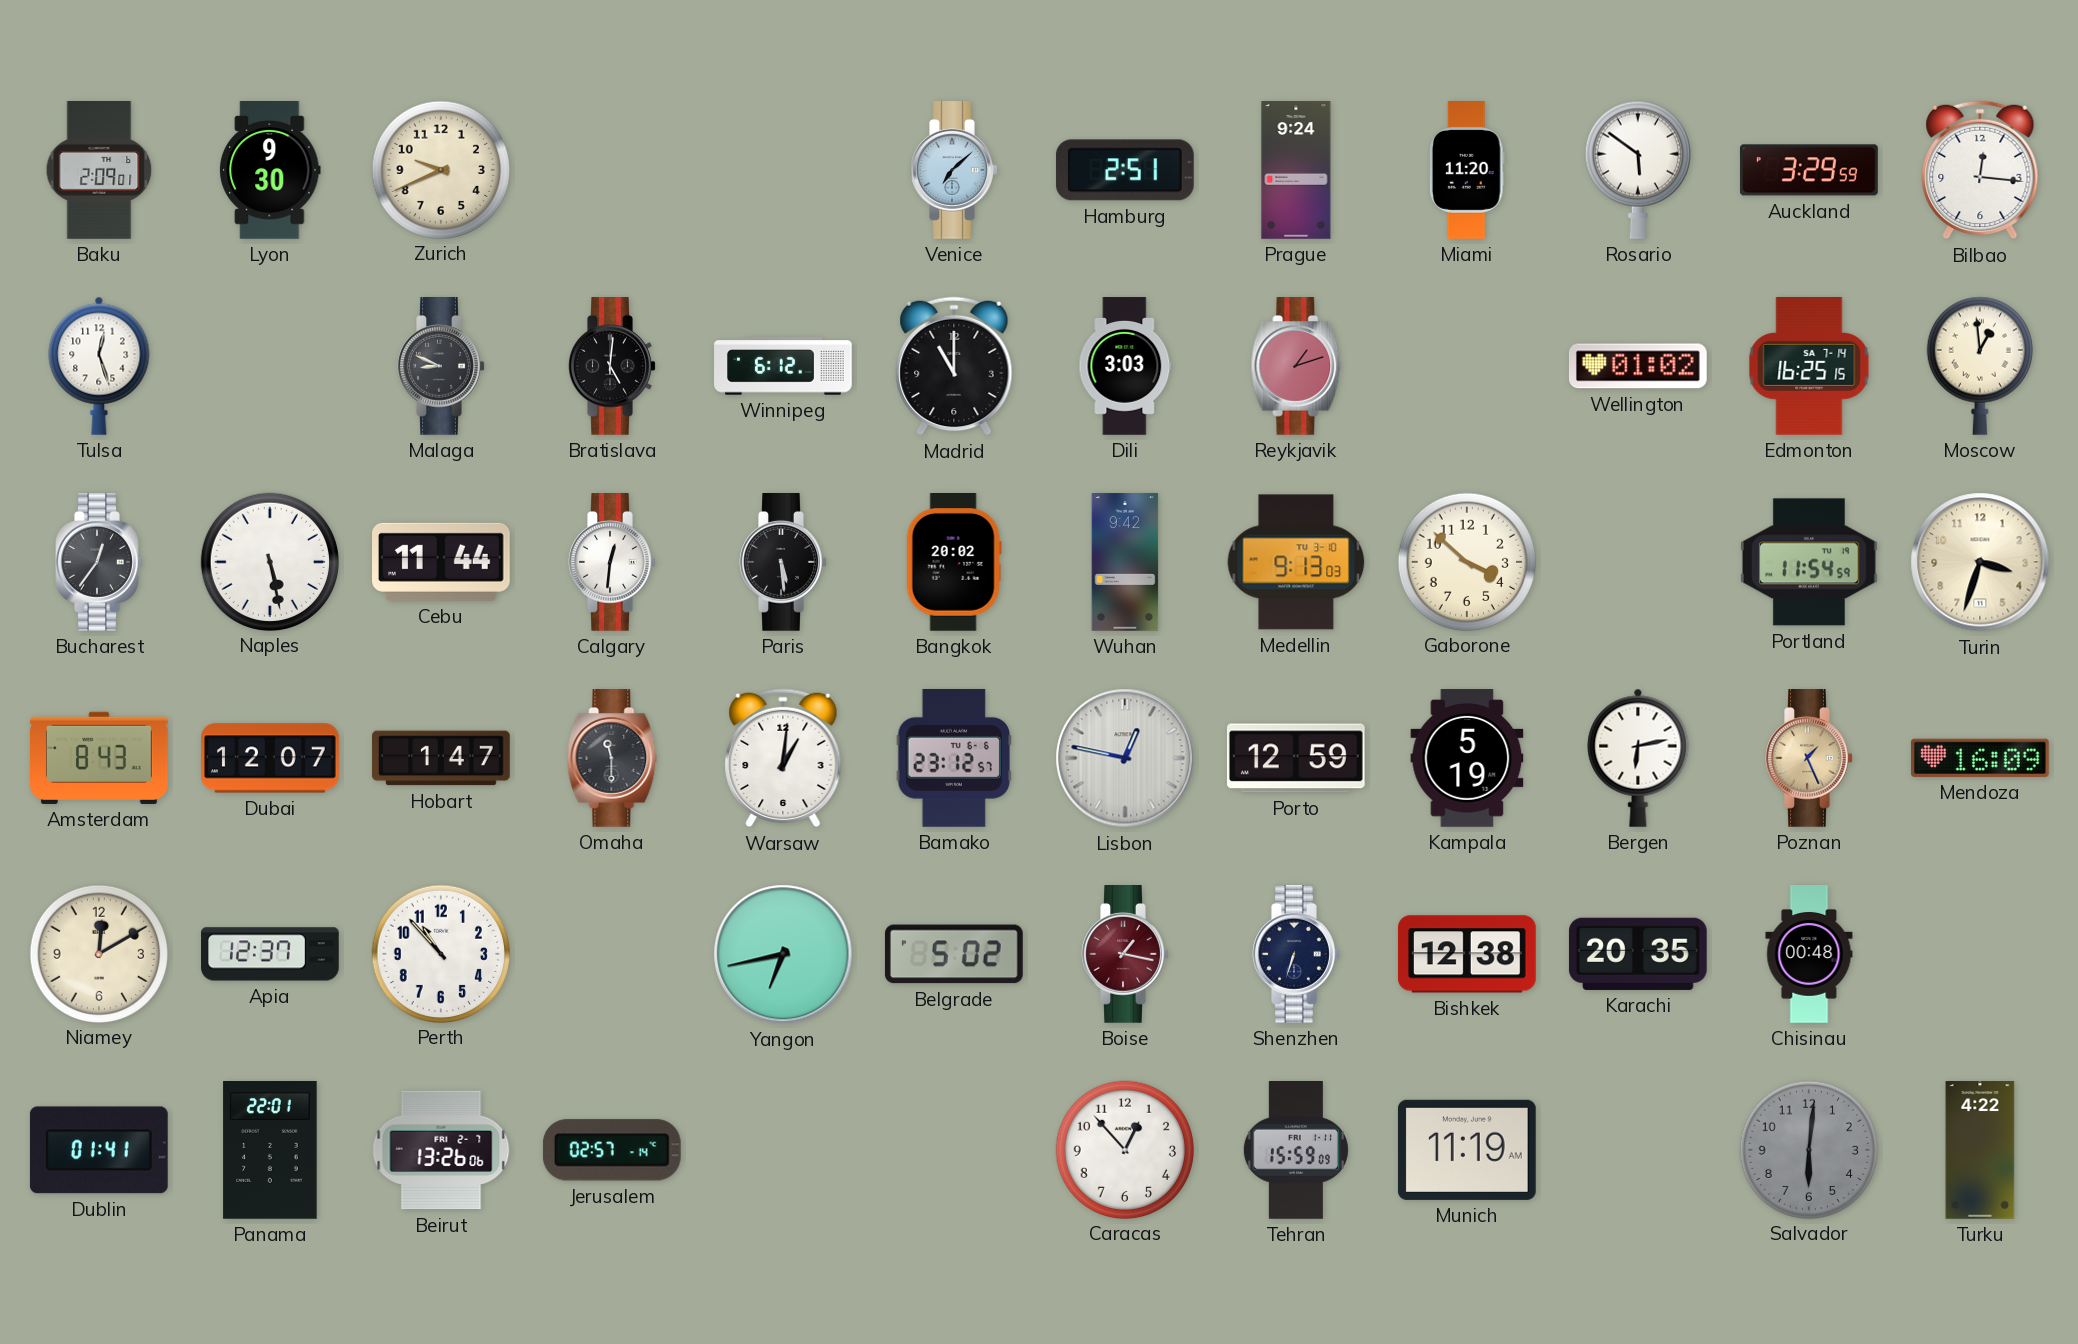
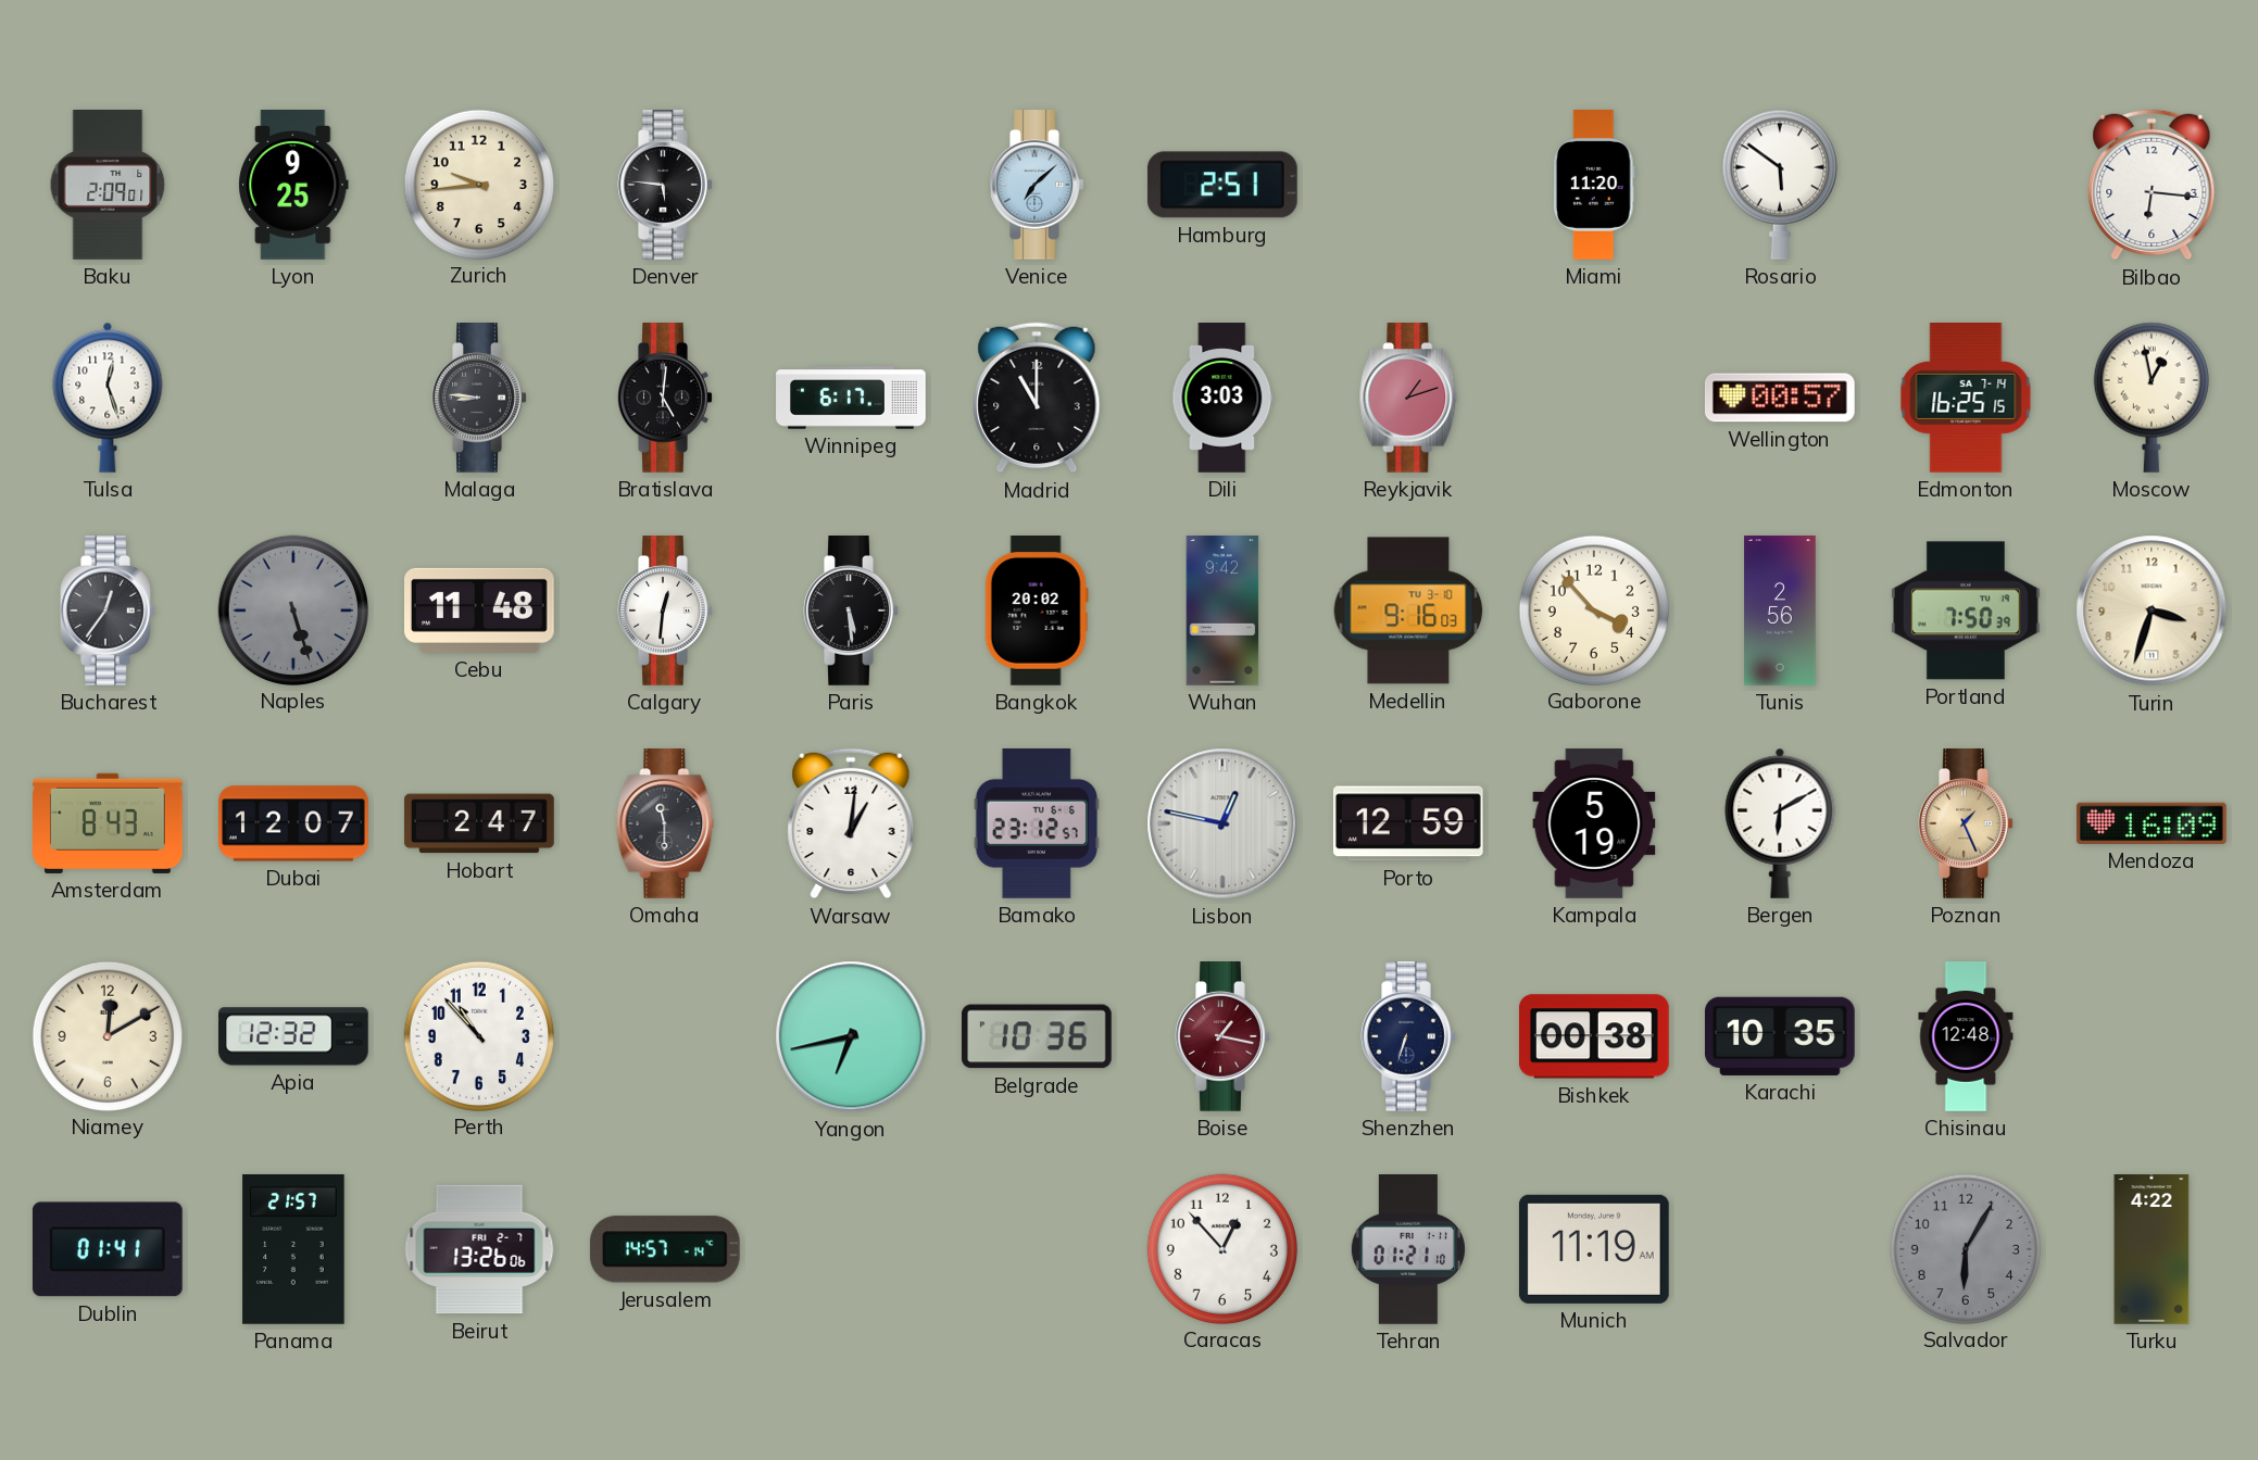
Lyon: 9:30 -> 9:25
Zurich: 9:41 -> 9:44
Denver: none -> 5:46
Prague: 9:24 -> none
Auckland: 3:29 -> none
Bilbao: 12:16 -> 6:16
Malaga: 8:49 -> 8:46
Winnipeg: 6:12 -> 6:17
Wellington: 01:02 -> 00:57
Moscow: 12:59 -> 12:58
Naples: 5:28 -> 5:27
Naples dial: white -> grey
Cebu: 11:44 -> 11:48
Medellin: 9:13 -> 9:16
Gaborone: 3:52 -> 3:53
Tunis: none -> 2:56
Portland: 11:54 -> 7:50
Hobart: 1:47 -> 2:47
Bergen: 6:13 -> 6:10
Apia: 12:37 -> 12:32
Belgrade: 5:02 -> 10:36
Bishkek: 12:38 -> 00:38
Karachi: 20:35 -> 10:35
Chisinau: 00:48 -> 12:48
Panama: 22:01 -> 21:57
Jerusalem: 02:57 -> 14:57
Tehran: 15:59 -> 01:21
Salvador: 6:01 -> 6:05
